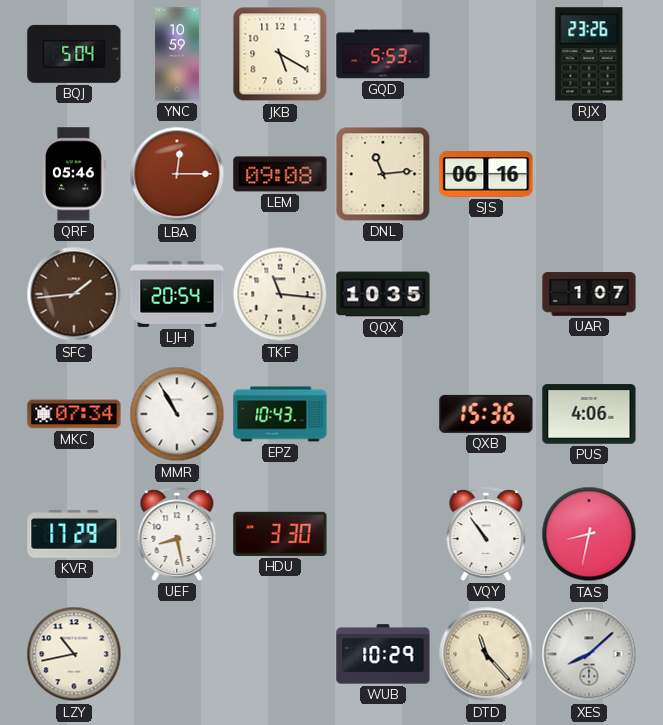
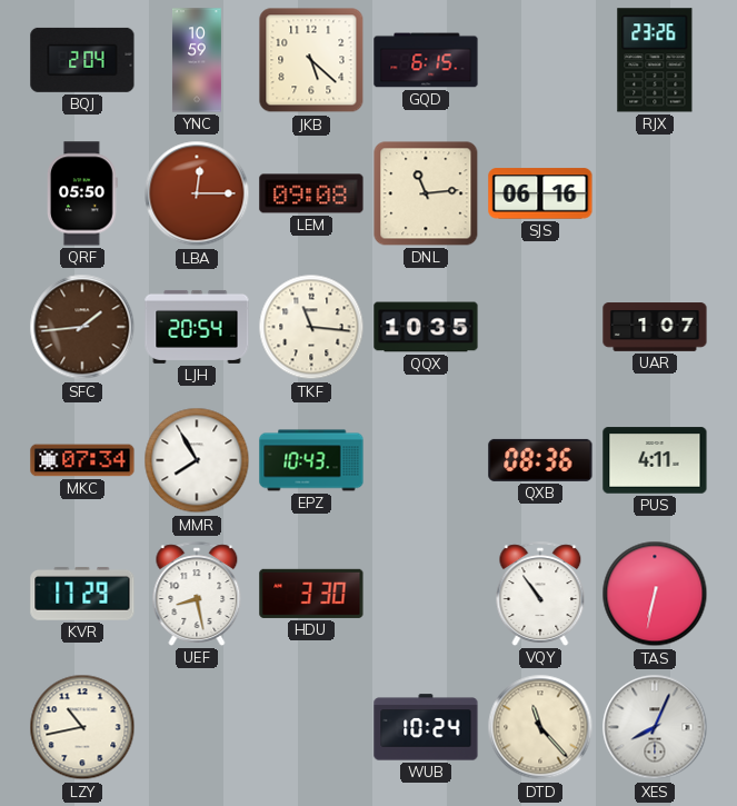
BQJ: 5:04 -> 2:04
JKB: 5:20 -> 5:22
GQD: 5:53 -> 6:15
QRF: 05:46 -> 05:50
MMR: 10:55 -> 7:55
QXB: 15:36 -> 08:36
PUS: 4:06 -> 4:11
TAS: 8:32 -> 6:32
WUB: 10:29 -> 10:24
XES: 8:08 -> 8:04
